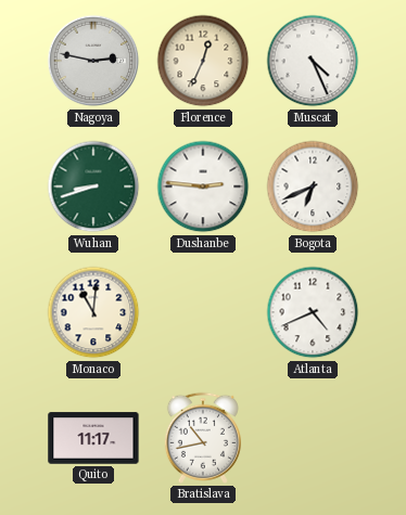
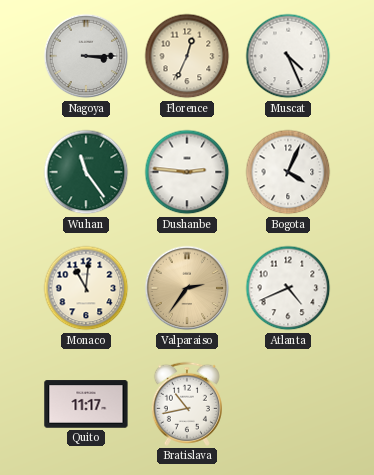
Nagoya: 2:47 -> 3:15
Wuhan: 8:42 -> 11:24
Bogota: 6:41 -> 4:04
Valparaiso: none -> 2:36
